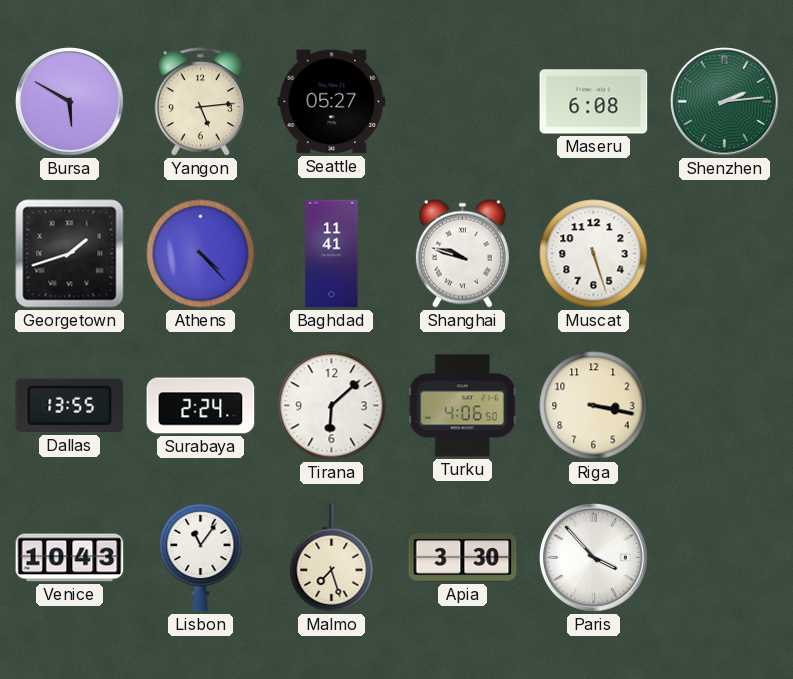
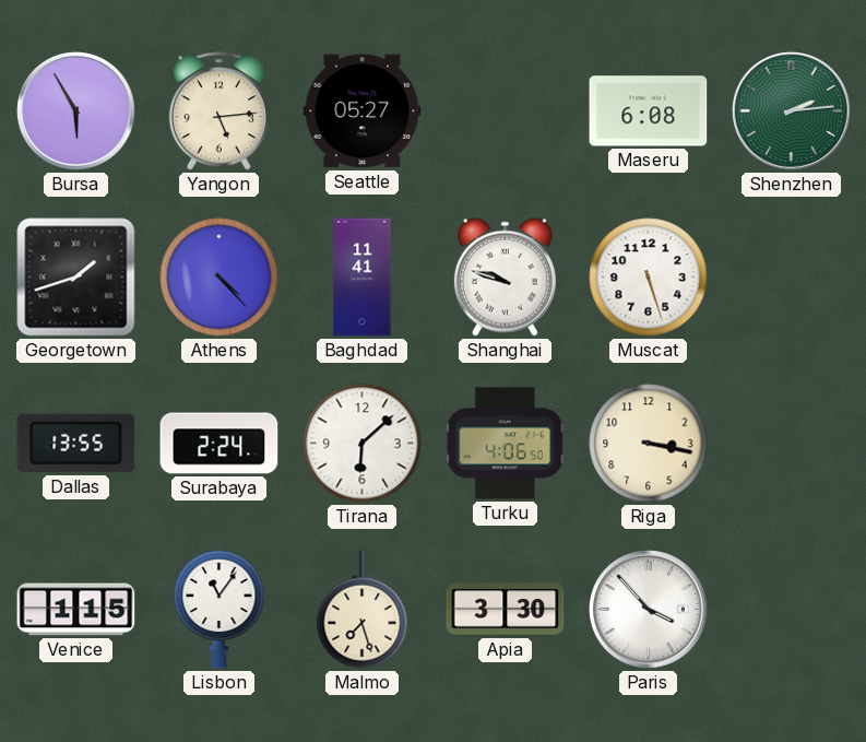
Bursa: 5:50 -> 5:55
Venice: 10:43 -> 1:15
